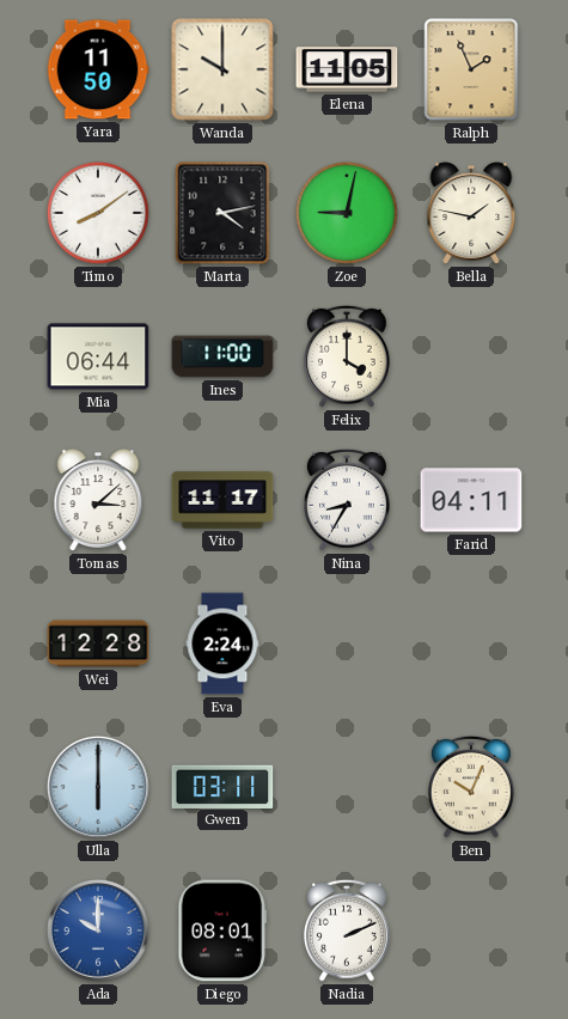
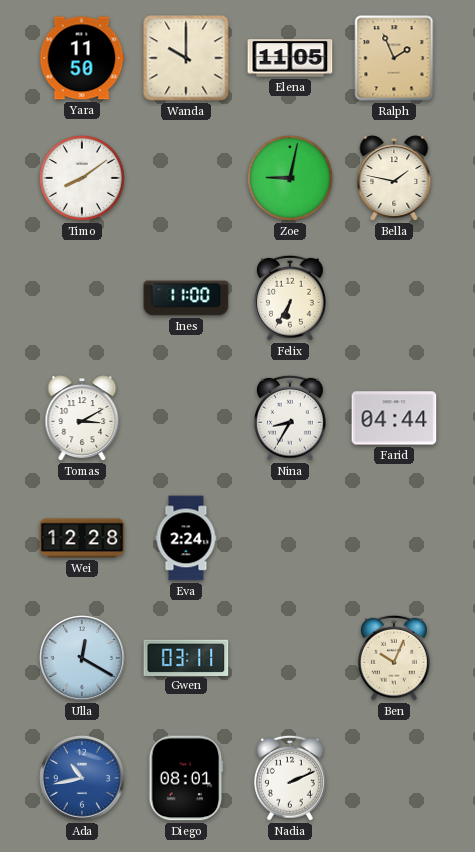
Marta: 4:13 -> none
Mia: 06:44 -> none
Felix: 4:00 -> 6:35
Tomas: 3:08 -> 3:10
Vito: 11:17 -> none
Farid: 04:11 -> 04:44
Ulla: 6:00 -> 12:20
Ada: 10:00 -> 10:43
